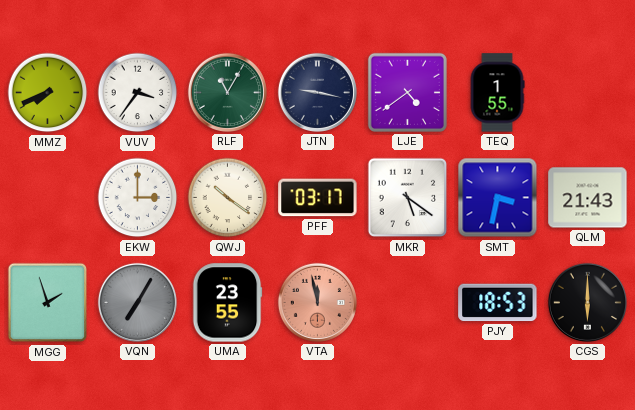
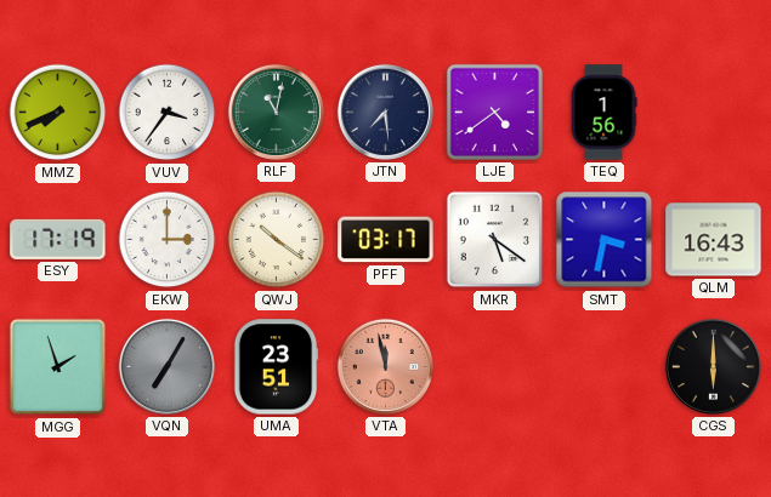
RLF: 11:05 -> 11:02
JTN: 9:17 -> 7:29
TEQ: 1:55 -> 1:56
ESY: none -> 17:19
QLM: 21:43 -> 16:43
UMA: 23:55 -> 23:51
PJY: 18:53 -> none
